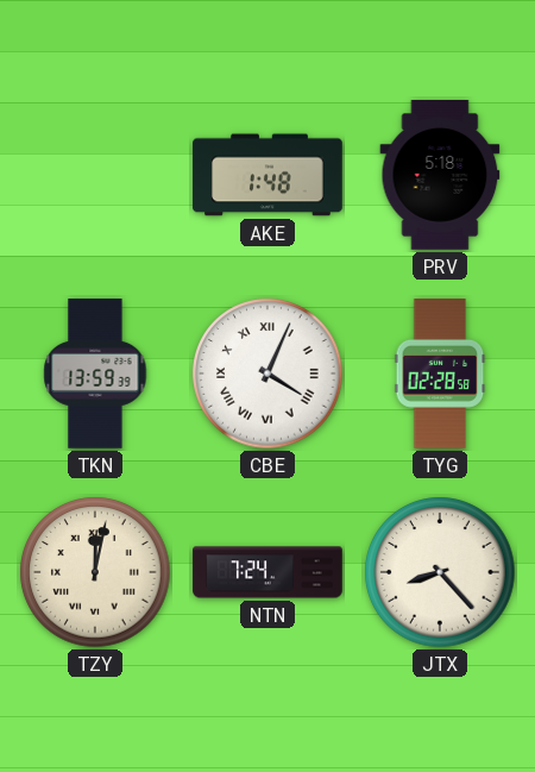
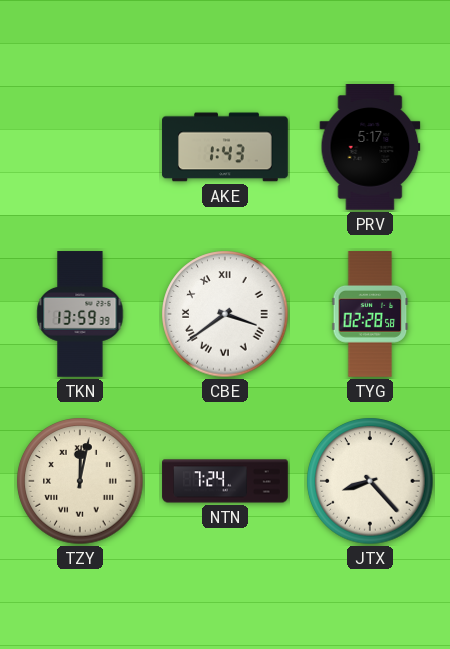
AKE: 1:48 -> 1:43
PRV: 5:18 -> 5:17
CBE: 4:04 -> 3:39
